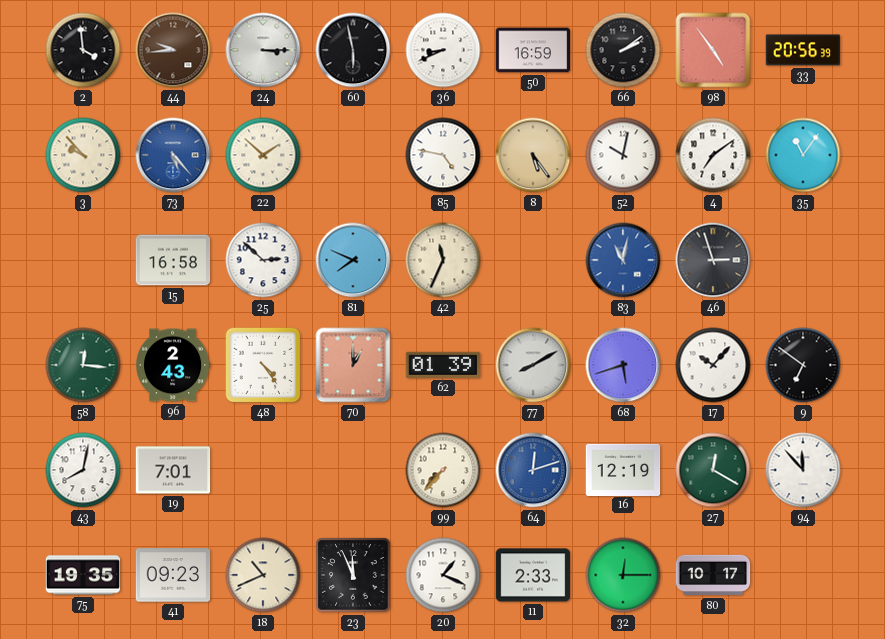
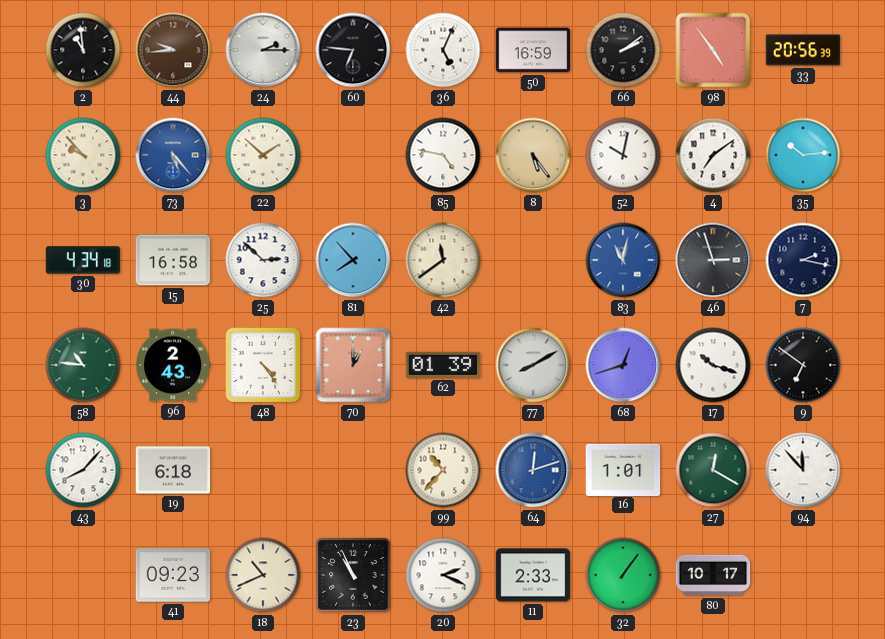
2: 3:59 -> 10:59
24: 3:15 -> 2:15
60: 5:58 -> 6:46
36: 8:41 -> 5:04
35: 11:06 -> 10:14
30: none -> 4:34
81: 7:49 -> 7:53
42: 11:34 -> 11:39
7: none -> 2:17
58: 12:16 -> 10:46
68: 5:42 -> 12:42
17: 10:07 -> 10:18
43: 8:02 -> 8:07
19: 7:01 -> 6:18
99: 7:37 -> 10:37
16: 12:19 -> 1:01
75: 19:35 -> none
23: 11:56 -> 10:56
20: 1:19 -> 2:19
32: 12:15 -> 1:06
